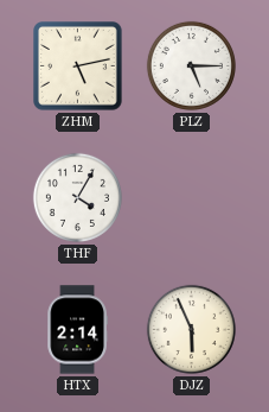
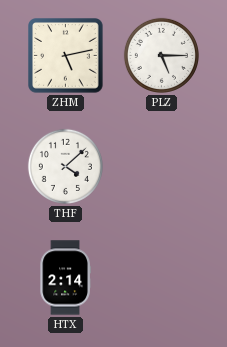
THF: 4:05 -> 4:08
DJZ: 5:56 -> none
